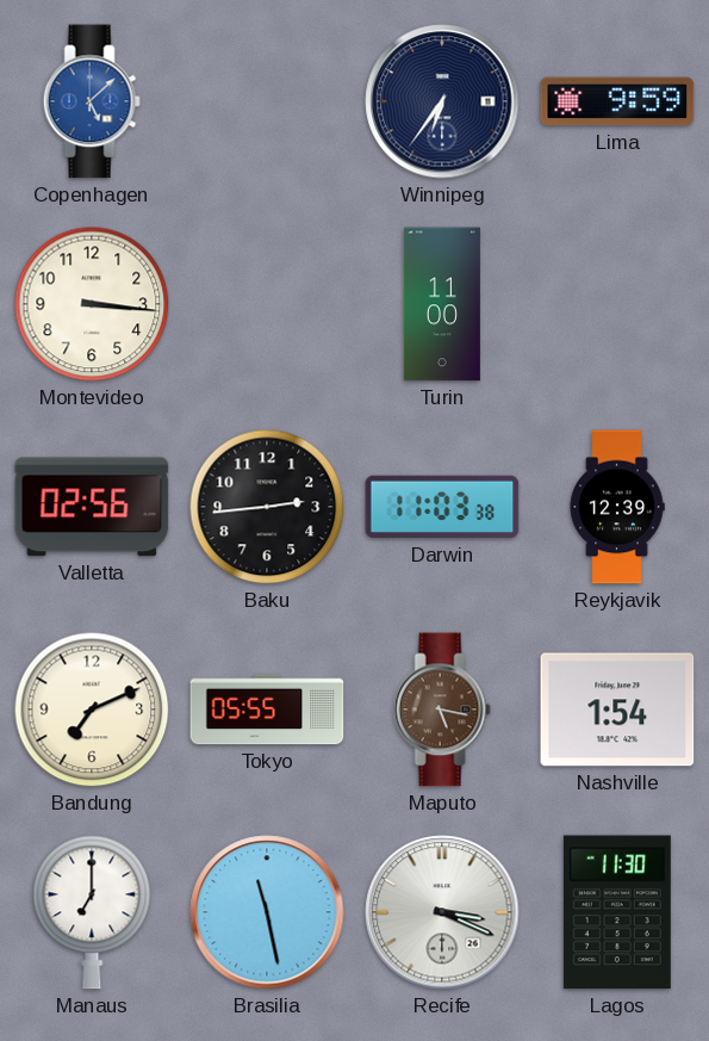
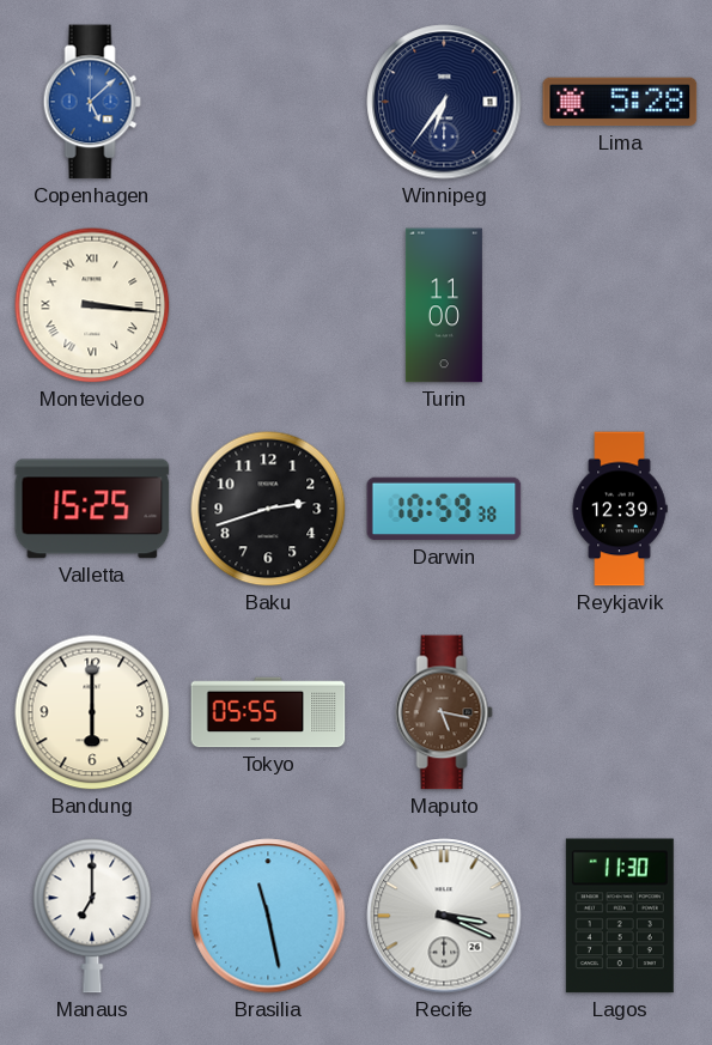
Lima: 9:59 -> 5:28
Montevideo numerals: Arabic -> Roman
Valletta: 02:56 -> 15:25
Baku: 2:44 -> 2:42
Darwin: 11:03 -> 10:59
Bandung: 7:11 -> 6:00
Nashville: 1:54 -> none
